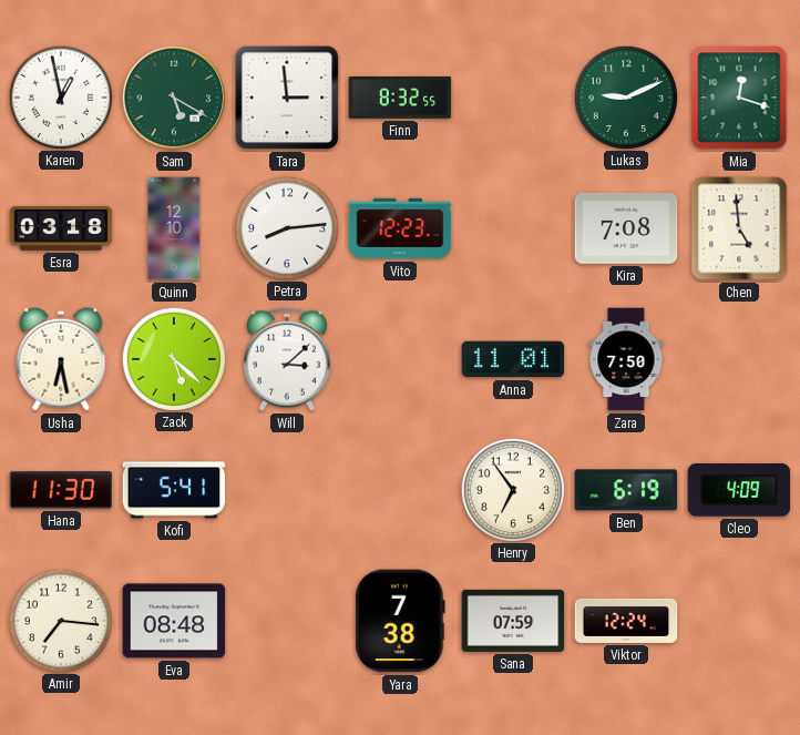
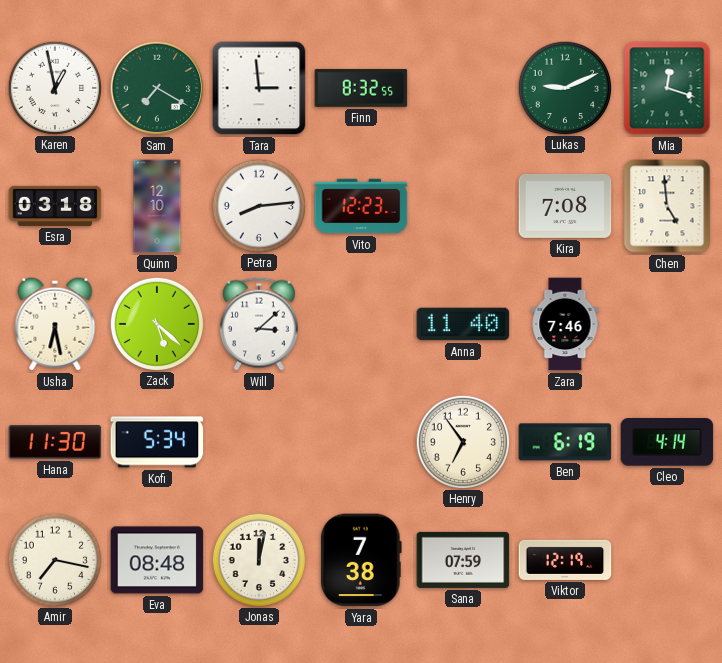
Sam: 5:20 -> 7:20
Anna: 11:01 -> 11:40
Zara: 7:50 -> 7:46
Kofi: 5:41 -> 5:34
Cleo: 4:09 -> 4:14
Amir: 7:16 -> 7:17
Jonas: none -> 12:02
Viktor: 12:24 -> 12:19
